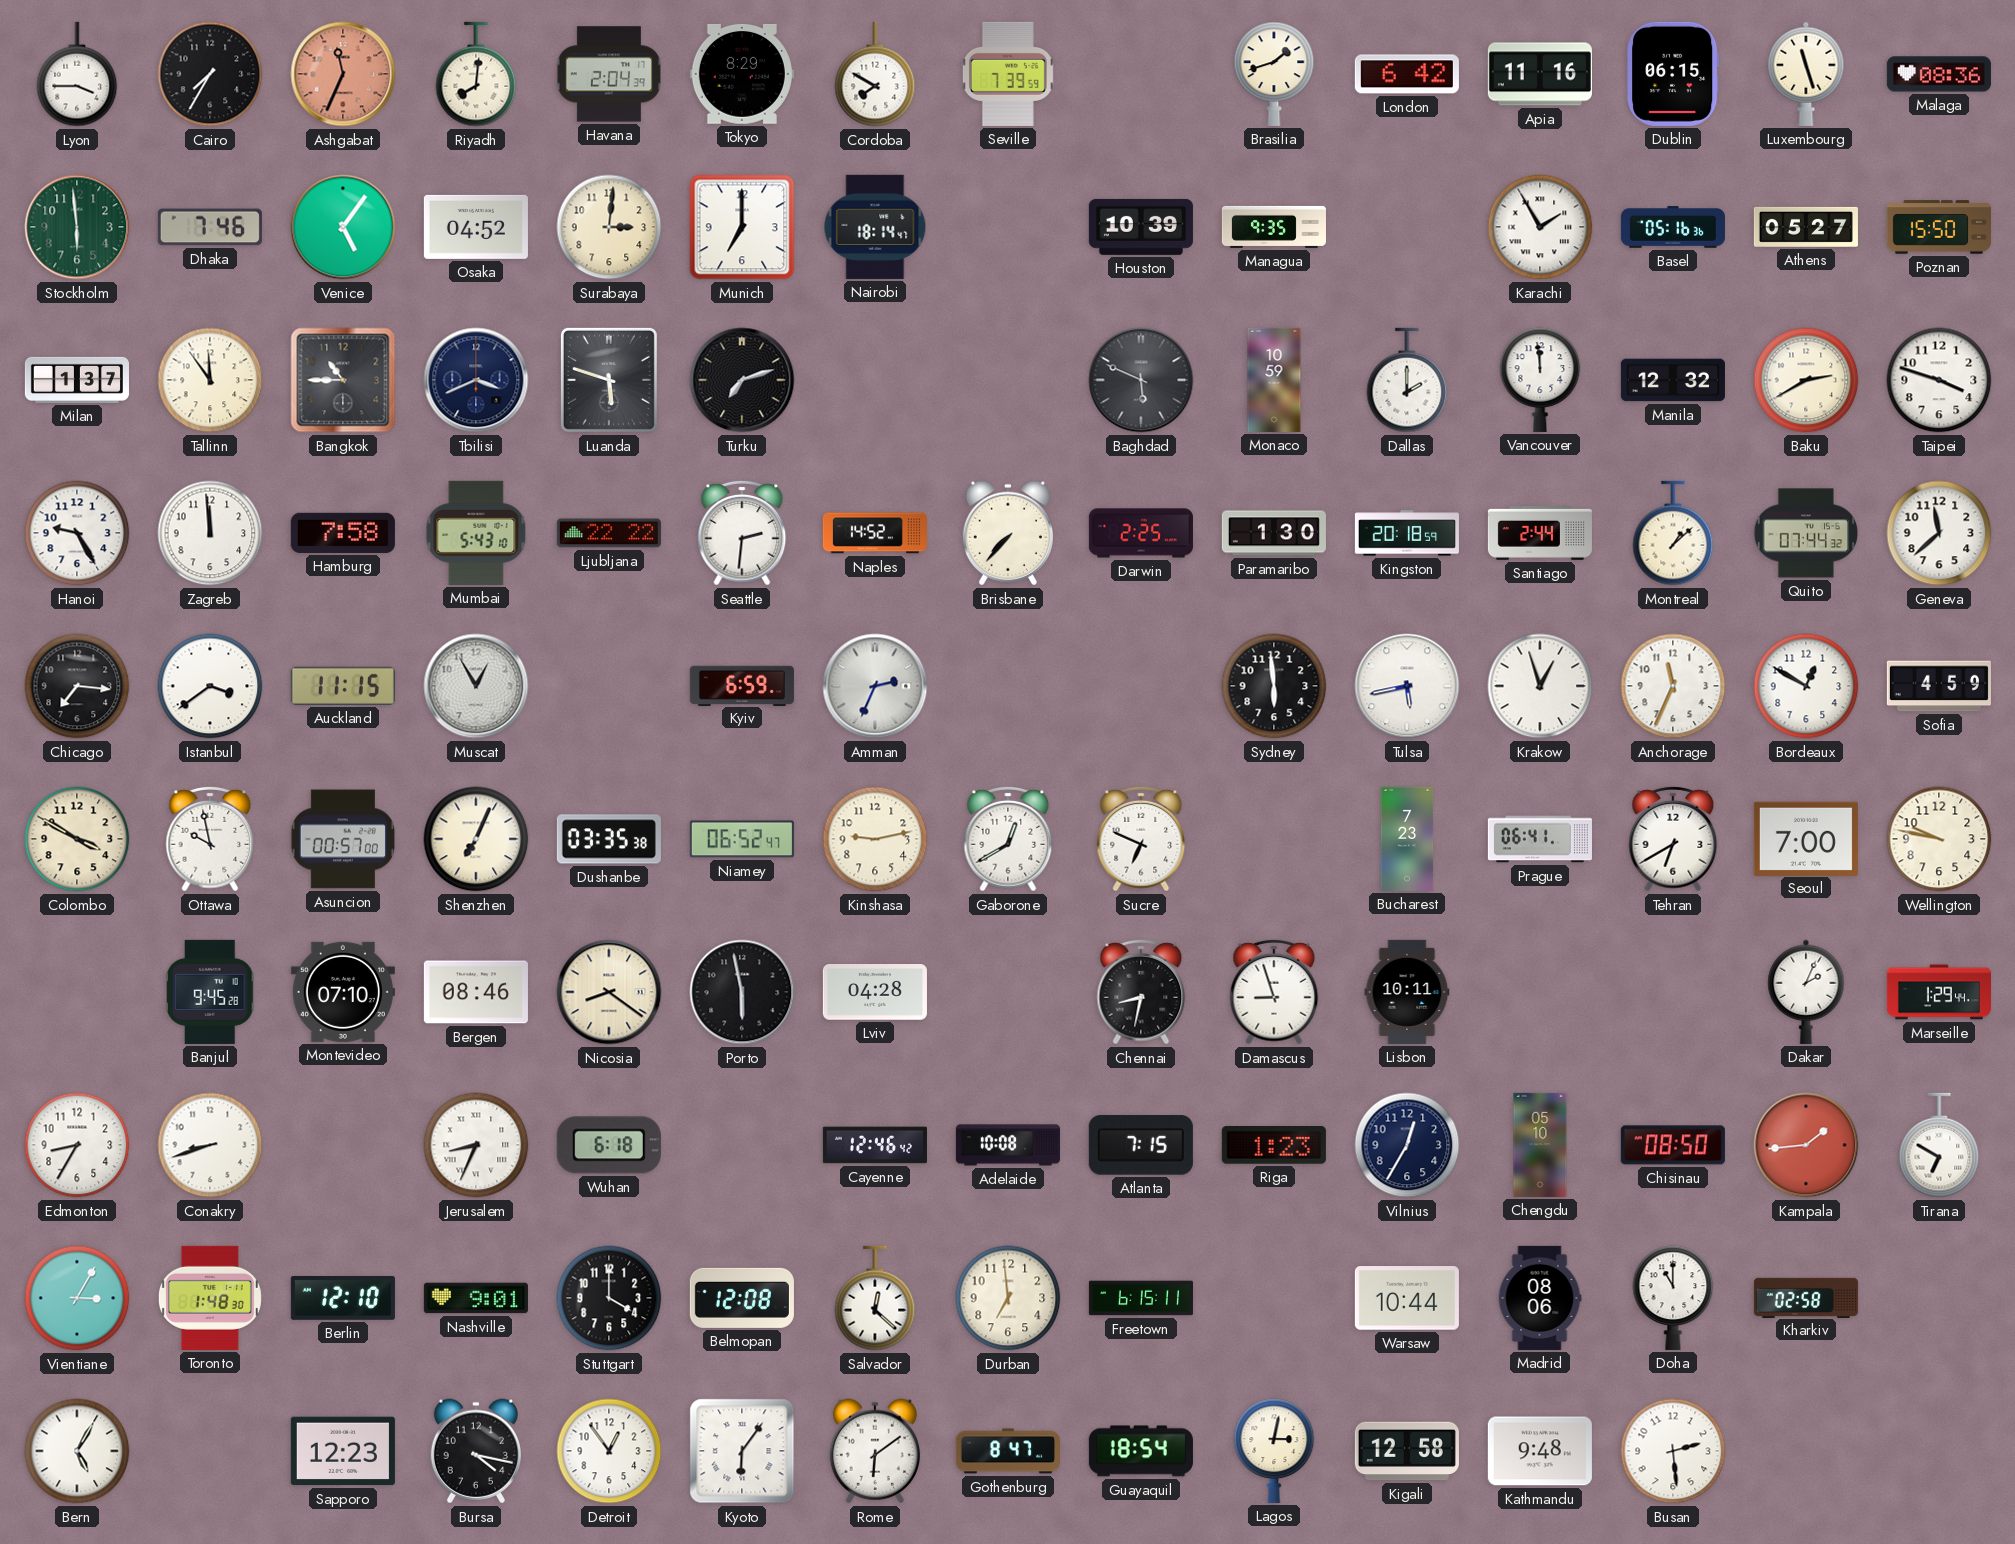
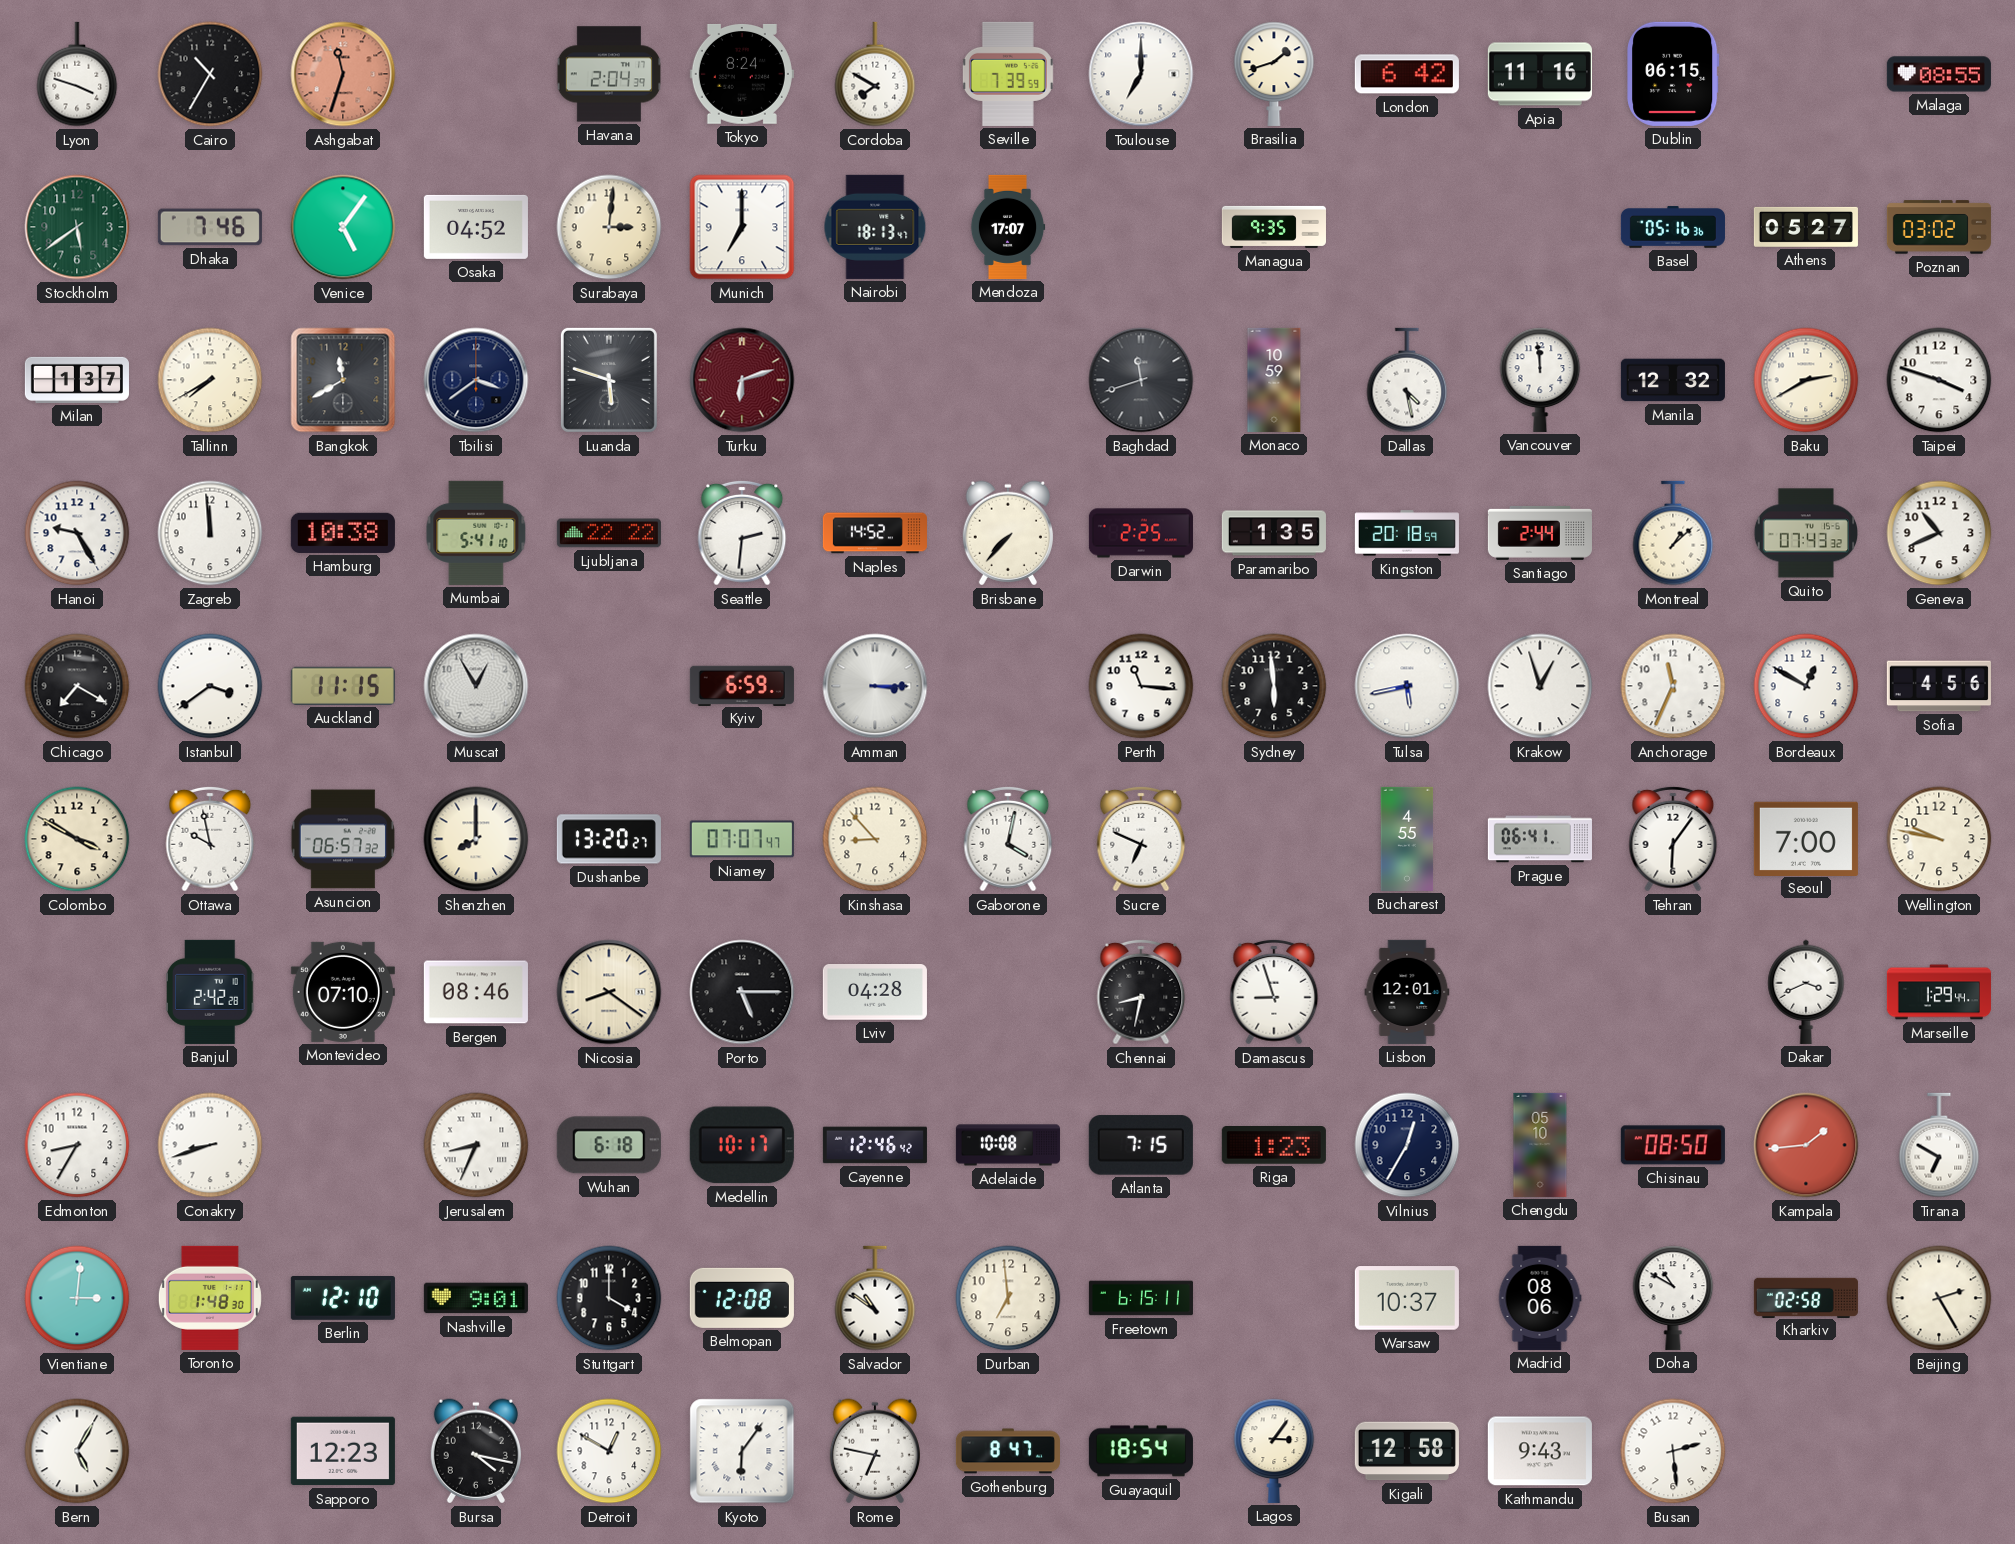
Lyon: 3:45 -> 3:48
Cairo: 7:35 -> 10:35
Ashgabat: 11:34 -> 11:33
Riyadh: 8:01 -> none
Tokyo: 8:29 -> 8:24
Toulouse: none -> 7:00
Luxembourg: 11:27 -> none
Malaga: 08:36 -> 08:55
Stockholm: 5:59 -> 5:39
Nairobi: 18:14 -> 18:13
Mendoza: none -> 17:07
Houston: 10:39 -> none
Karachi: 1:55 -> none
Poznan: 15:50 -> 03:02
Tallinn: 11:54 -> 7:40
Bangkok: 10:45 -> 11:40
Tbilisi: 3:41 -> 3:39
Turku: 7:12 -> 6:12
Turku dial: black -> burgundy
Baghdad: 5:49 -> 11:42
Dallas: 2:00 -> 4:28
Hamburg: 7:58 -> 10:38
Mumbai: 5:43 -> 5:41
Paramaribo: 1:30 -> 1:35
Quito: 07:44 -> 07:43
Geneva: 11:38 -> 10:41
Chicago: 7:16 -> 7:20
Amman: 2:34 -> 3:15
Perth: none -> 11:16
Sofia: 4:59 -> 4:56
Asuncion: 00:57 -> 06:57
Shenzhen: 7:04 -> 8:00
Dushanbe: 03:35 -> 13:20
Niamey: 06:52 -> 07:07
Kinshasa: 9:13 -> 8:53
Gaborone: 12:40 -> 4:02
Bucharest: 7:23 -> 4:55
Tehran: 6:40 -> 6:06
Banjul: 9:45 -> 2:42
Porto: 5:58 -> 5:15
Lisbon: 10:11 -> 12:01
Dakar: 2:04 -> 3:41
Medellin: none -> 10:17
Vientiane: 3:05 -> 3:01
Salvador: 12:22 -> 10:51
Warsaw: 10:44 -> 10:37
Doha: 11:00 -> 10:50
Beijing: none -> 2:25
Detroit: 12:54 -> 12:50
Rome: 6:09 -> 6:47
Lagos: 3:02 -> 3:06
Kathmandu: 9:48 -> 9:43
